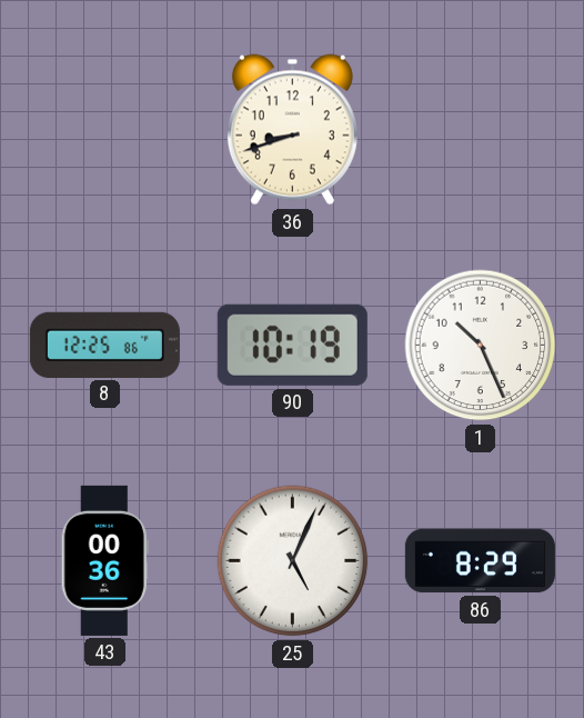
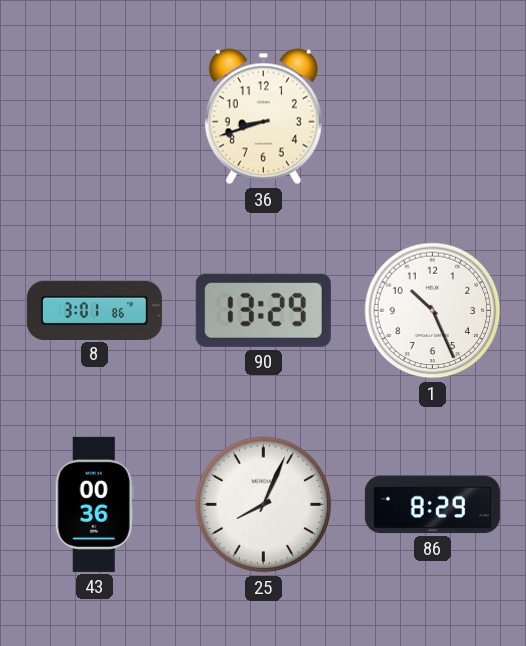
8: 12:25 -> 3:01
90: 10:19 -> 13:29
25: 5:04 -> 8:04
